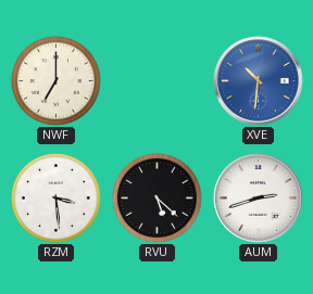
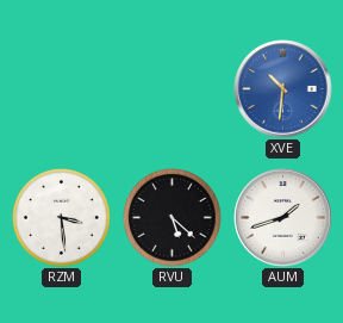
NWF: 7:00 -> none
AUM: 2:42 -> 1:42
